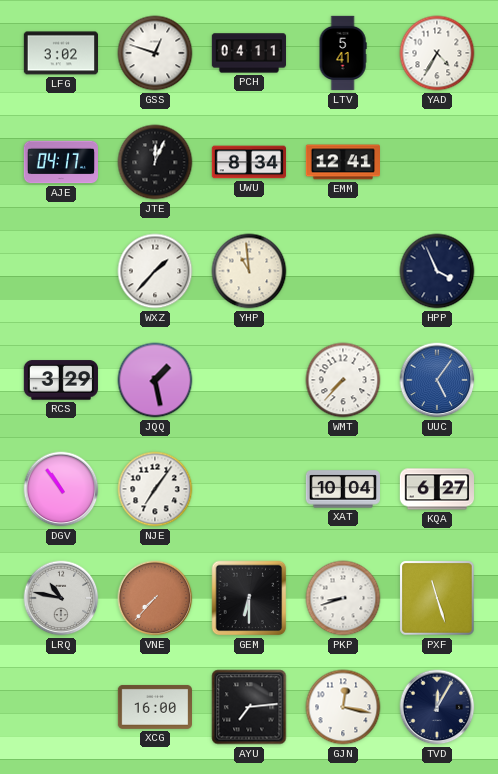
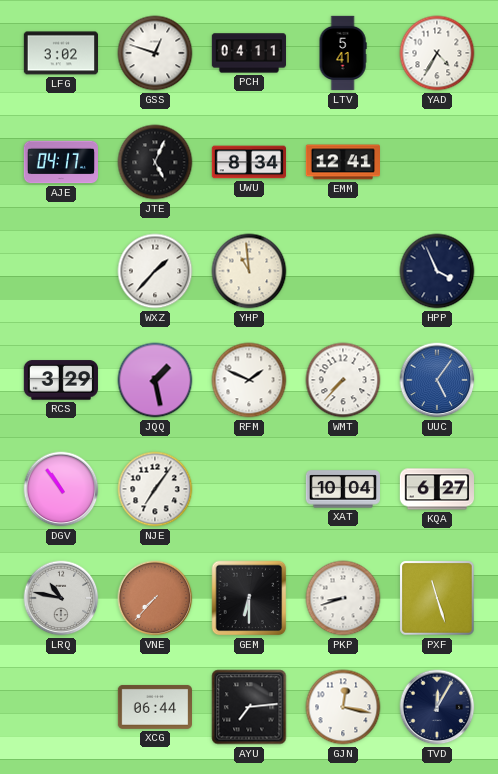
JTE: 12:04 -> 5:04
RFM: none -> 1:49
XCG: 16:00 -> 06:44
